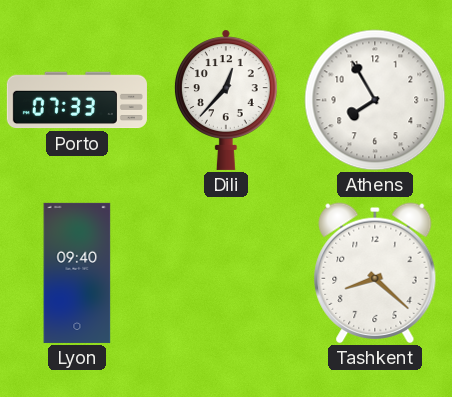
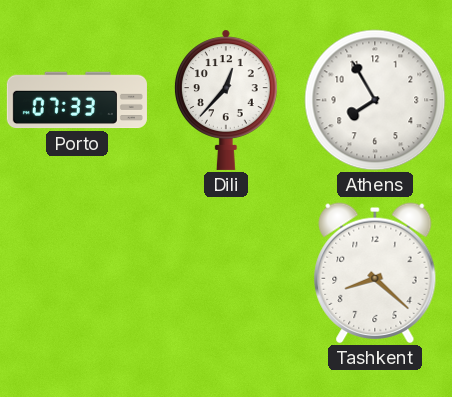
Lyon: 09:40 -> none
